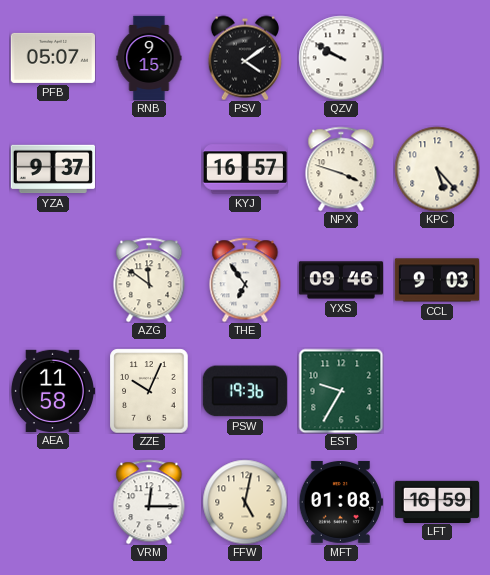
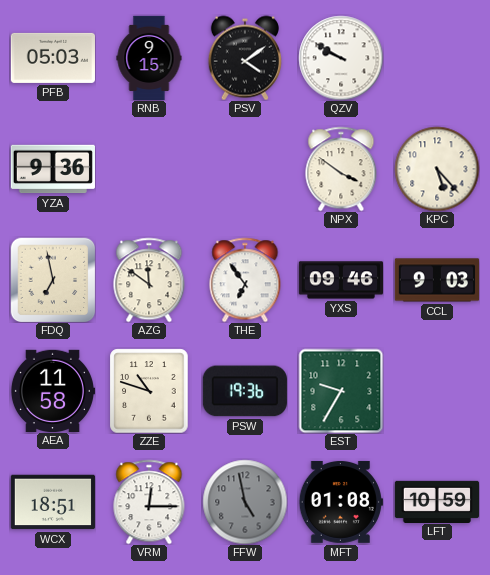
PFB: 05:07 -> 05:03
YZA: 9:37 -> 9:36
KYJ: 16:57 -> none
NPX: 3:48 -> 3:51
FDQ: none -> 6:58
ZZE: 10:04 -> 10:48
WCX: none -> 18:51
FFW: 5:02 -> 4:58
FFW dial: cream -> grey
LFT: 16:59 -> 10:59
